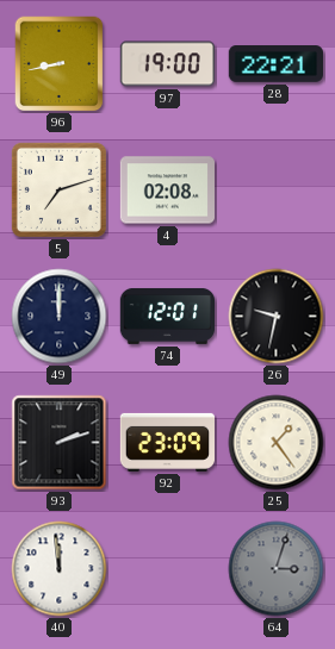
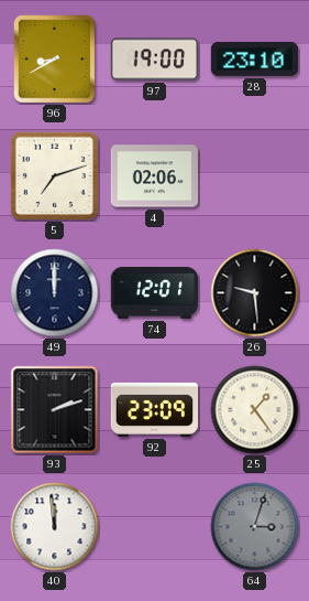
96: 8:43 -> 8:40
28: 22:21 -> 23:10
4: 02:08 -> 02:06
26: 9:32 -> 9:29
